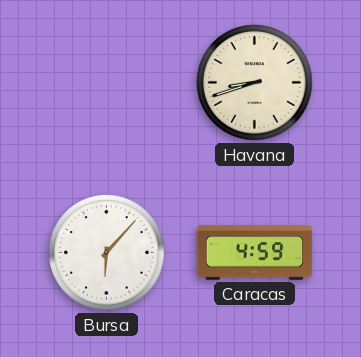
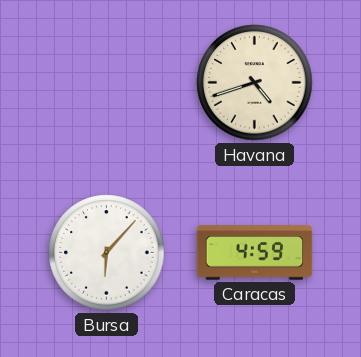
Havana: 8:42 -> 4:42
